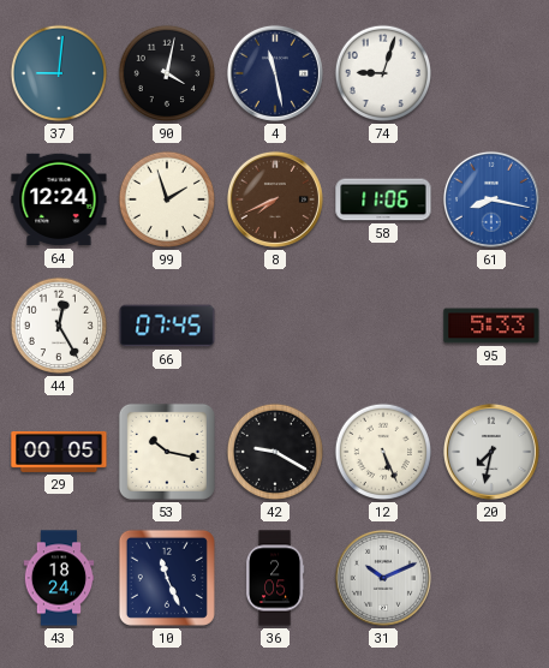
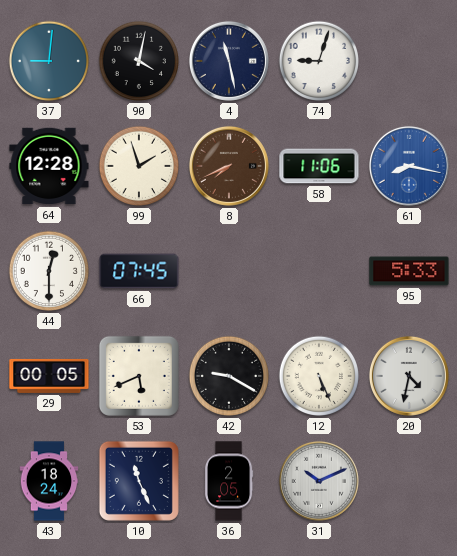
64: 12:24 -> 12:28
44: 12:25 -> 12:30
53: 10:17 -> 5:41
20: 7:32 -> 4:32
